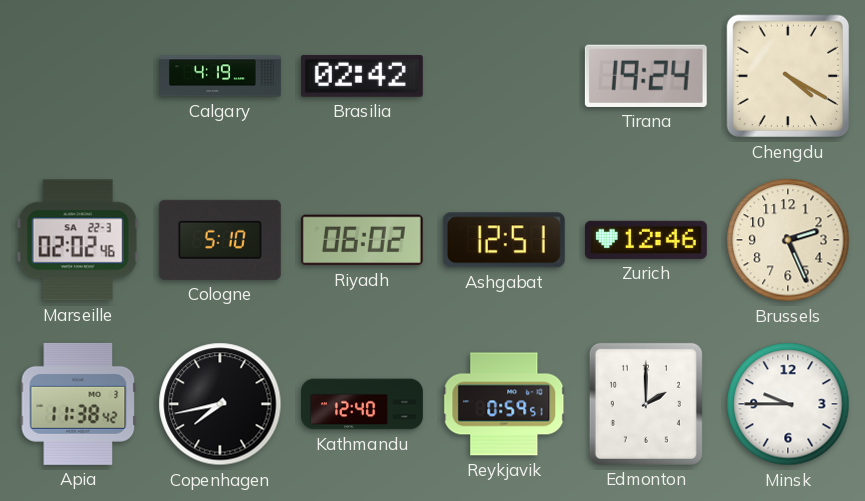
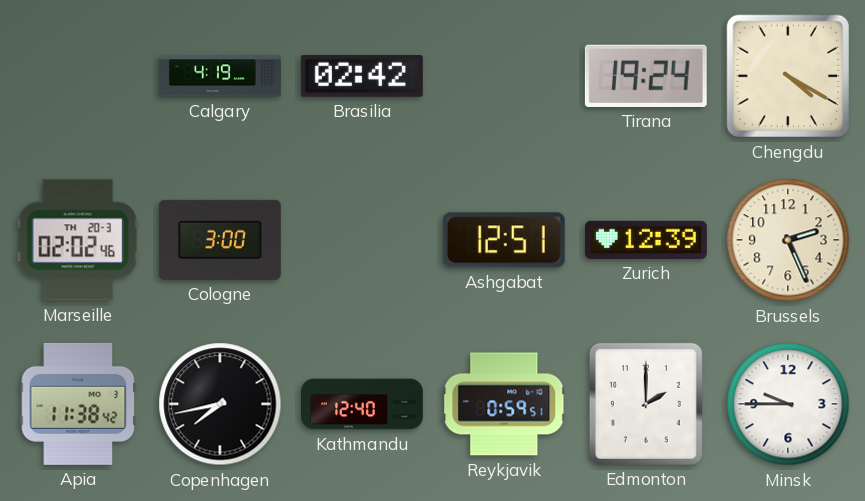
Marseille date: SA 22-3 -> TH 20-3
Cologne: 5:10 -> 3:00
Riyadh: 06:02 -> none
Zurich: 12:46 -> 12:39
